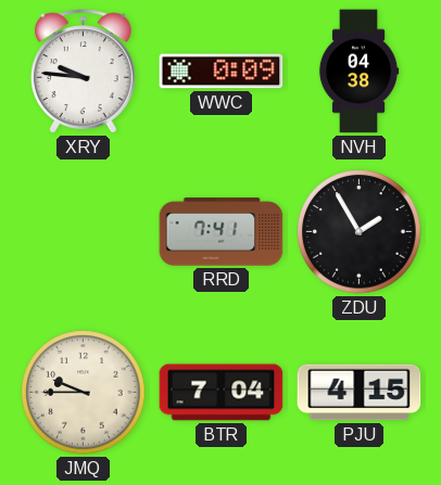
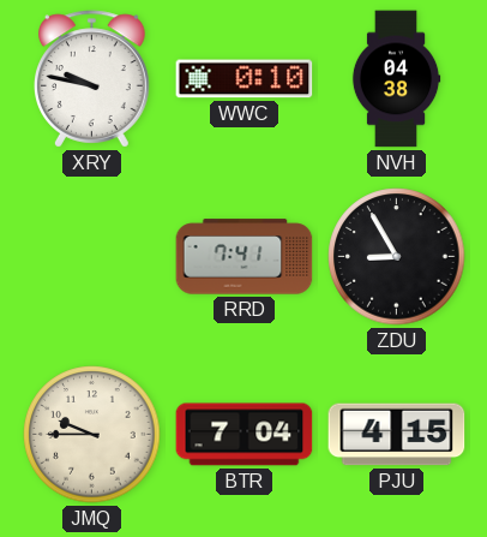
XRY: 9:46 -> 9:47
WWC: 0:09 -> 0:10
ZDU: 1:55 -> 8:55
